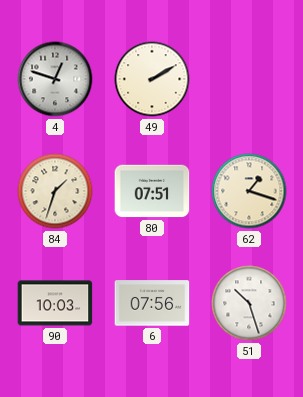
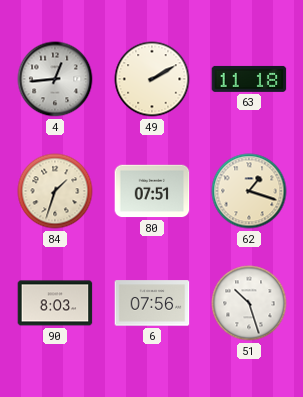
4: 12:48 -> 12:44
63: none -> 11:18
90: 10:03 -> 8:03
